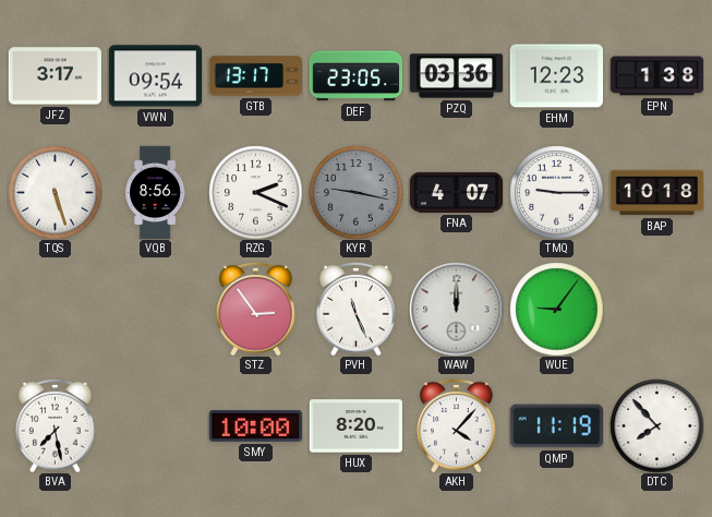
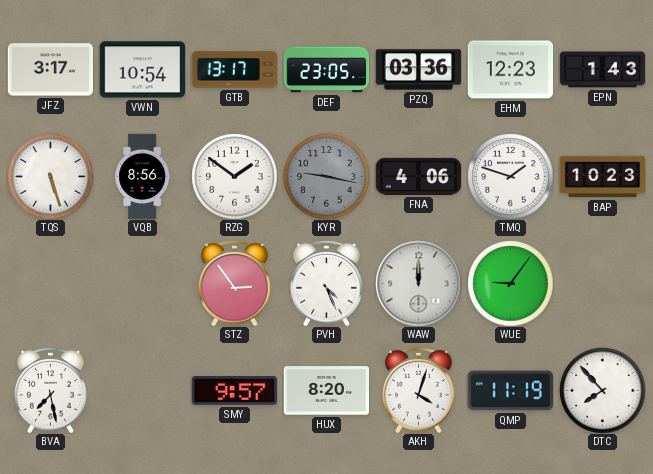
VWN: 09:54 -> 10:54
EPN: 1:38 -> 1:43
RZG: 2:19 -> 1:51
FNA: 4:07 -> 4:06
TMQ: 9:15 -> 1:48
BAP: 10:18 -> 10:23
PVH: 11:26 -> 4:26
SMY: 10:00 -> 9:57
AKH: 4:07 -> 4:03
